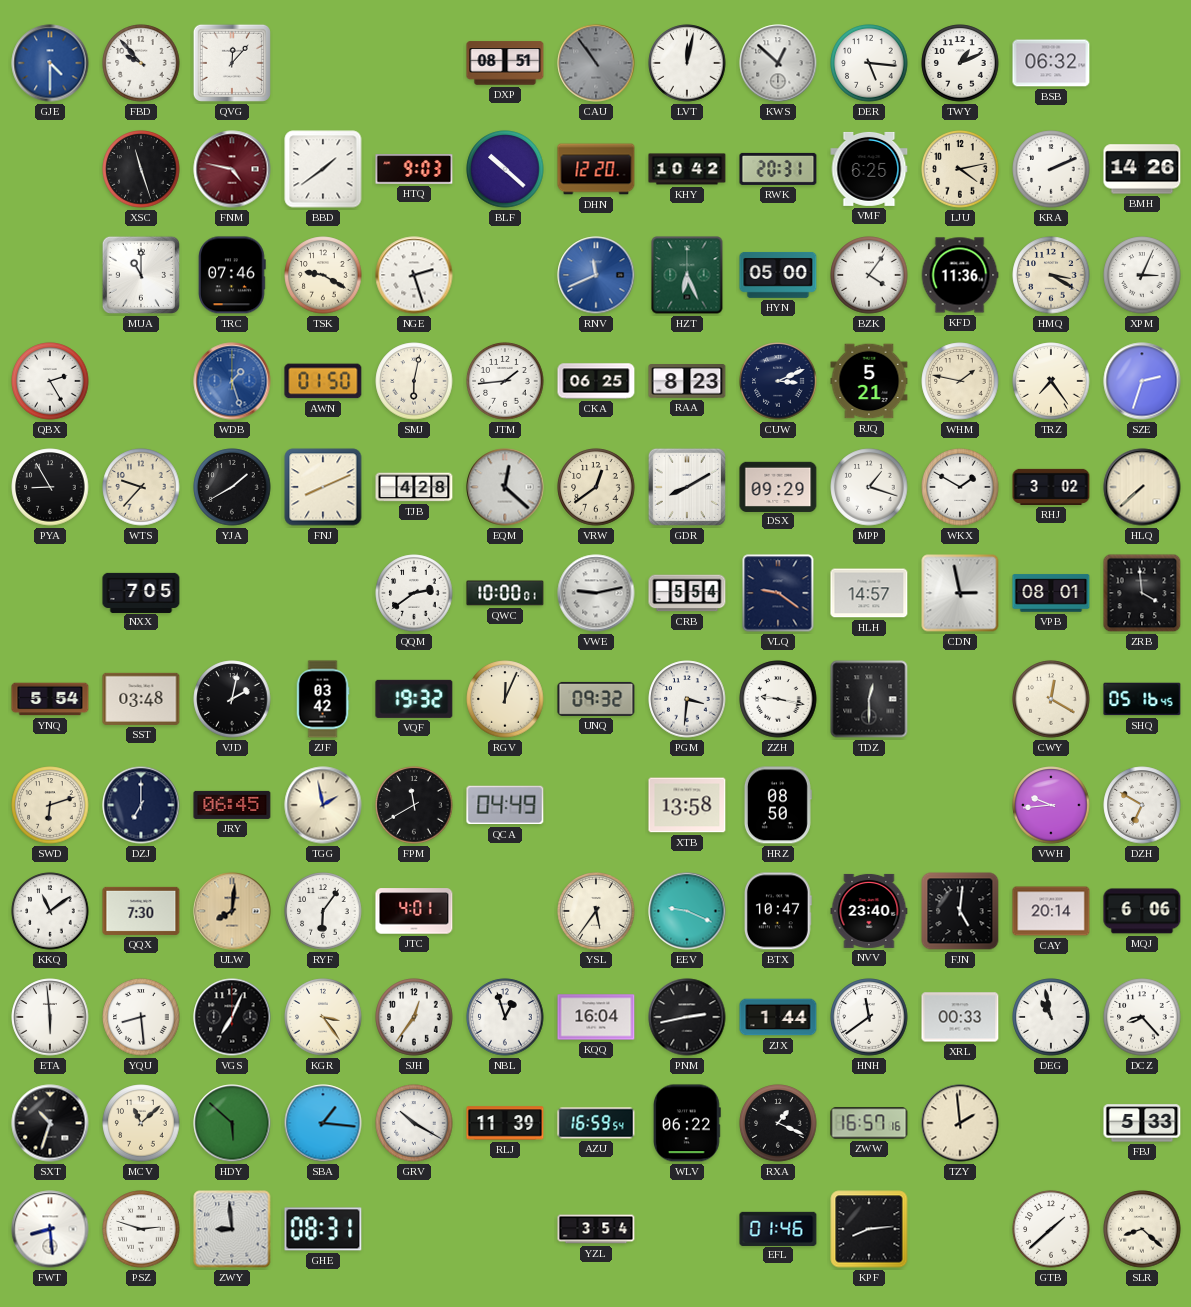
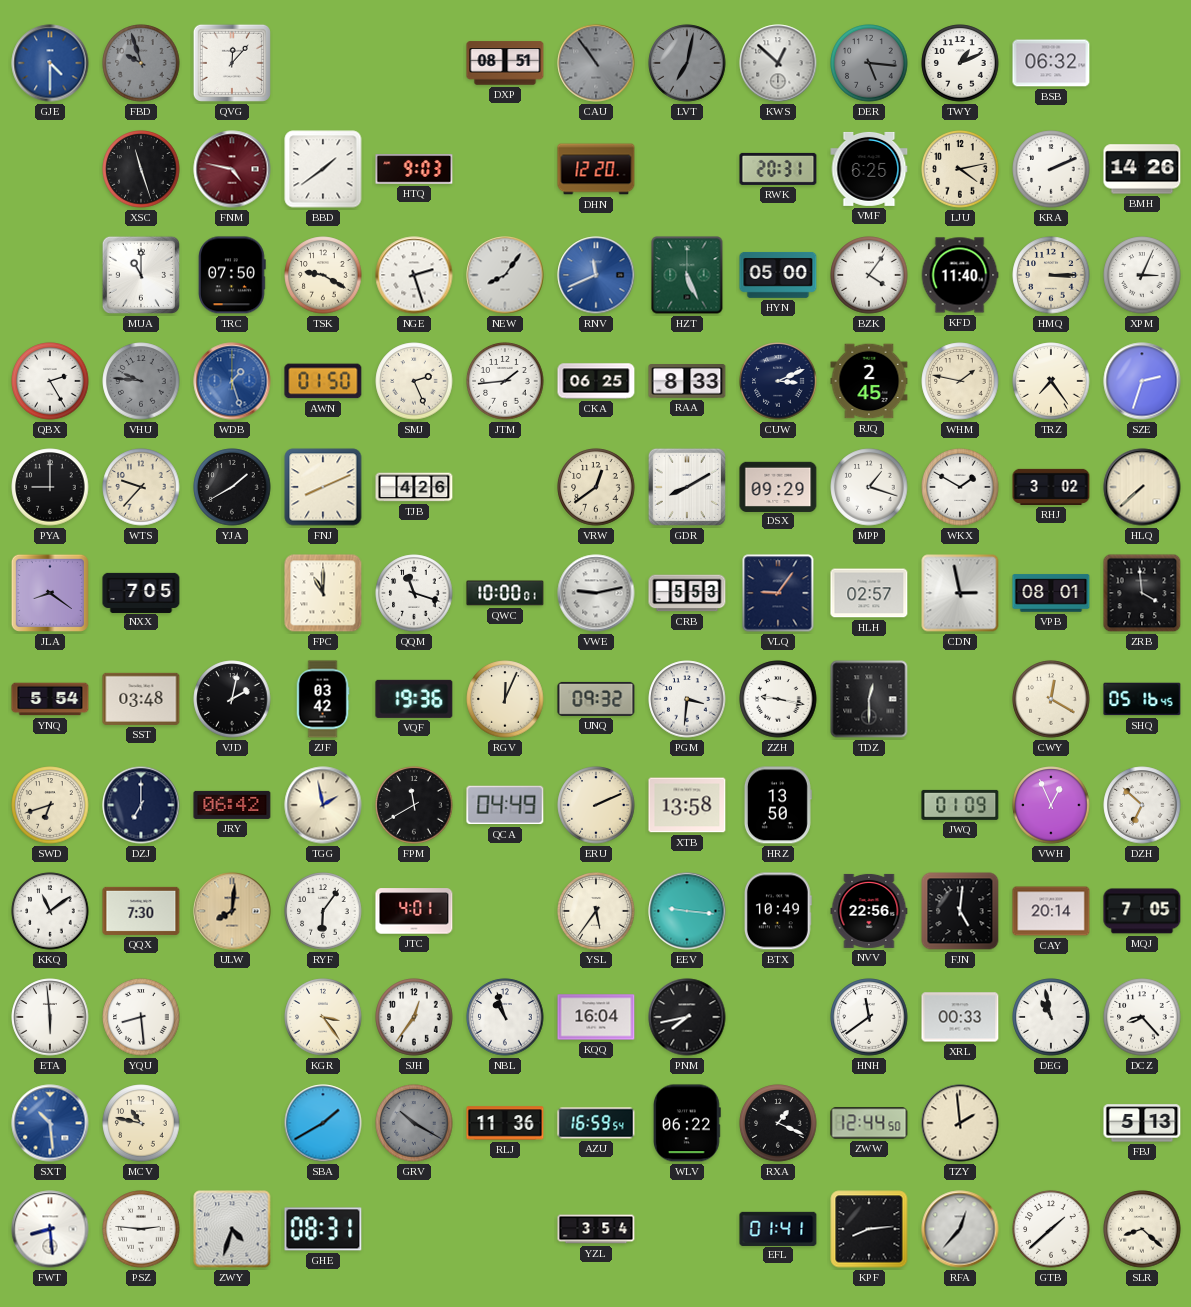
FBD: 9:53 -> 9:57
FBD dial: white -> grey
LVT: 12:02 -> 7:02
LVT dial: white -> grey
DER dial: white -> grey
BLF: 10:22 -> none
KHY: 10:42 -> none
TRC: 07:46 -> 07:50
NEW: none -> 8:06
HZT: 6:26 -> 5:26
KFD: 11:36 -> 11:40
HMQ: 3:20 -> 3:15
VHU: none -> 9:46
SMJ: 6:02 -> 2:26
RAA: 8:23 -> 8:33
RJQ: 5:21 -> 2:45
PYA: 8:55 -> 9:00
TJB: 4:28 -> 4:26
EQM: 12:22 -> none
JLA: none -> 8:21
FPC: none -> 11:00
QQM: 2:39 -> 11:18
CRB: 5:54 -> 5:53
VLQ: 9:21 -> 9:06
HLH: 14:57 -> 02:57
VQF: 19:32 -> 19:36
SWD: 6:12 -> 6:42
JRY: 06:45 -> 06:42
ERU: none -> 2:11
HRZ: 08:50 -> 13:50
JWQ: none -> 01:09
VWH: 9:44 -> 12:56
DZH: 6:50 -> 6:52
EEV: 9:19 -> 9:16
BTX: 10:47 -> 10:49
NVV: 23:40 -> 22:56
MQJ: 6:06 -> 7:05
VGS: 7:04 -> none
NBL: 12:57 -> 10:57
PNM: 2:43 -> 7:43
ZJX: 1:44 -> none
SXT: 10:33 -> 10:29
SXT dial: black -> blue
MCV: 11:08 -> 10:47
HDY: 5:52 -> none
SBA: 1:16 -> 1:40
GRV dial: white -> grey
RLJ: 11:39 -> 11:36
ZWW: 16:57 -> 12:44
FBJ: 5:33 -> 5:13
PSZ: 2:48 -> 2:46
ZWY: 8:59 -> 4:33
EFL: 01:46 -> 01:41
RFA: none -> 12:37
